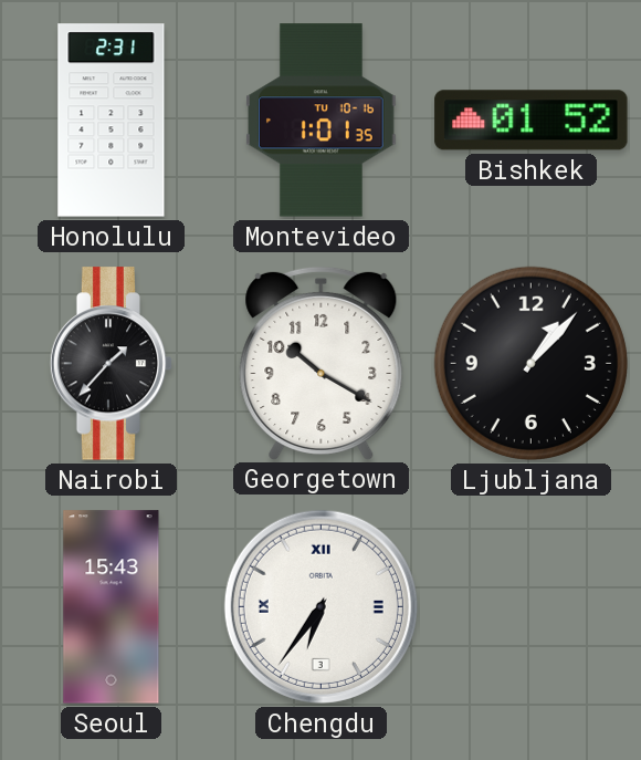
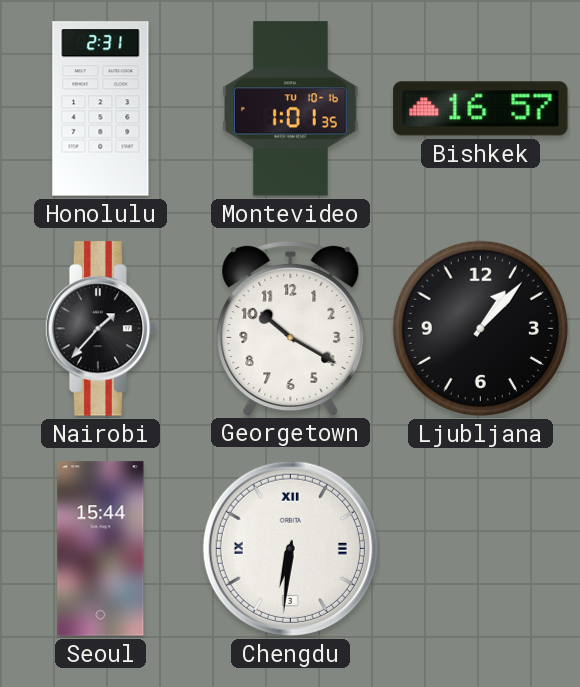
Bishkek: 01:52 -> 16:57
Seoul: 15:43 -> 15:44
Chengdu: 6:36 -> 6:31
